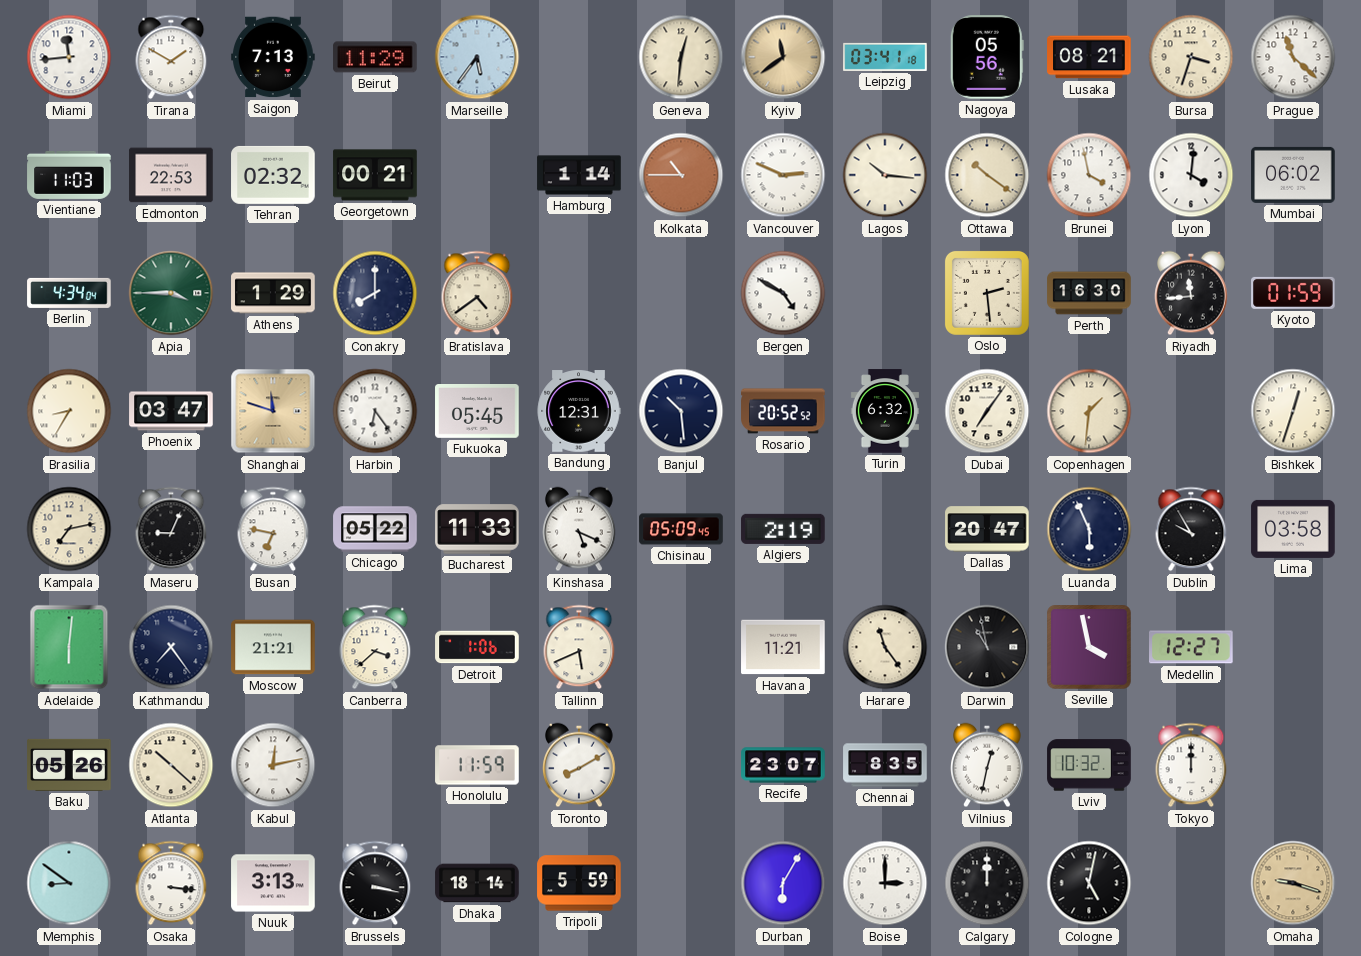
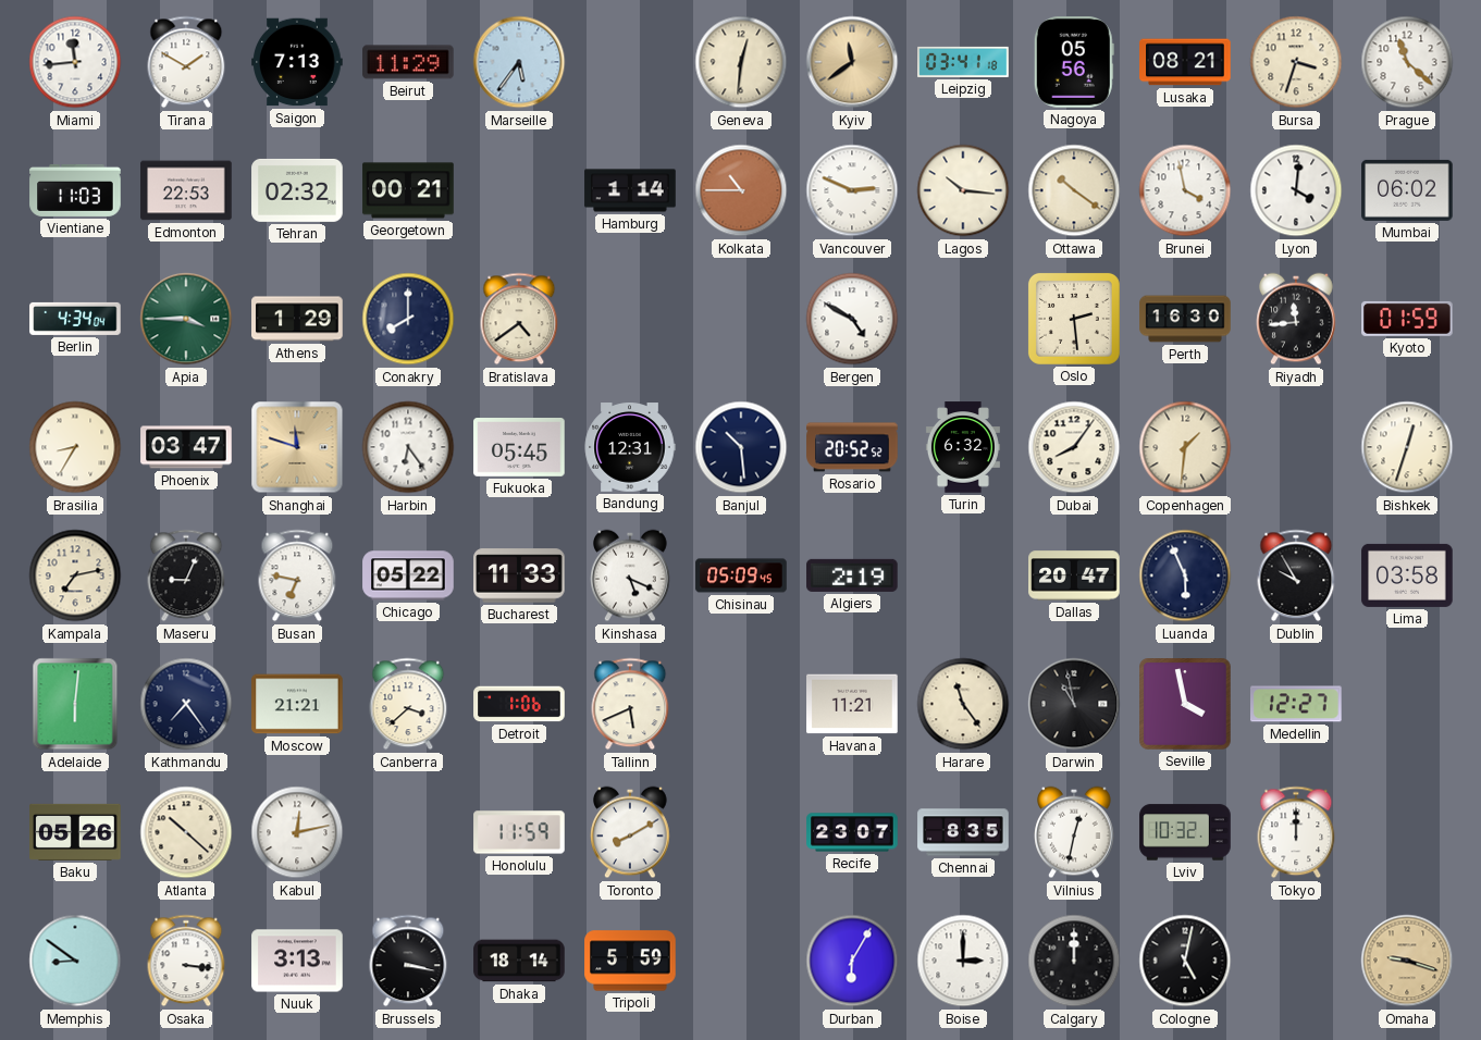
Dubai: 7:06 -> 8:06
